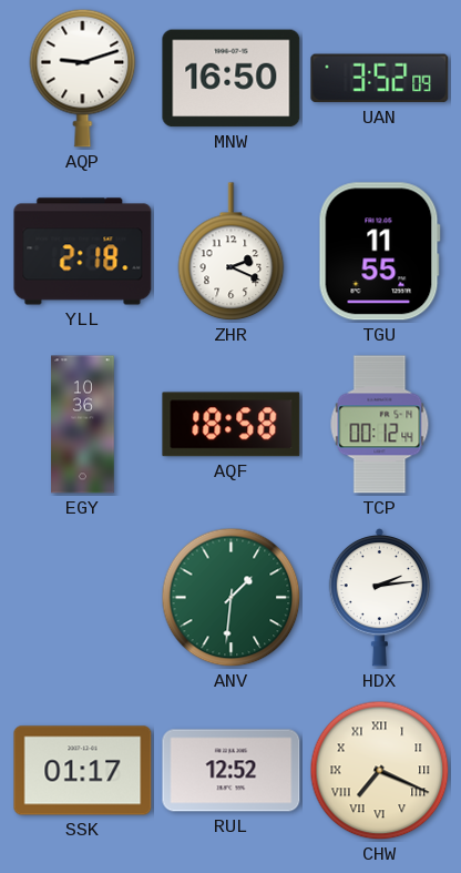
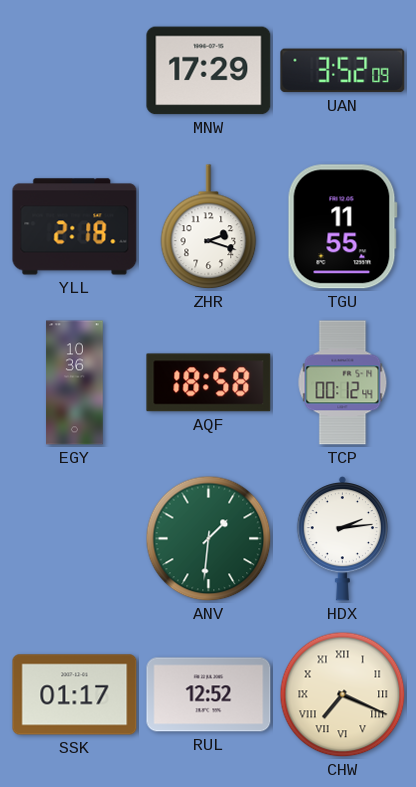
AQP: 9:12 -> none
MNW: 16:50 -> 17:29
ZHR: 2:19 -> 2:18
